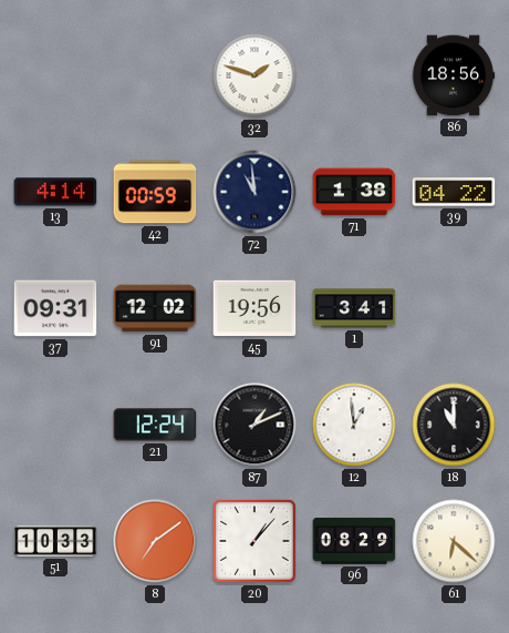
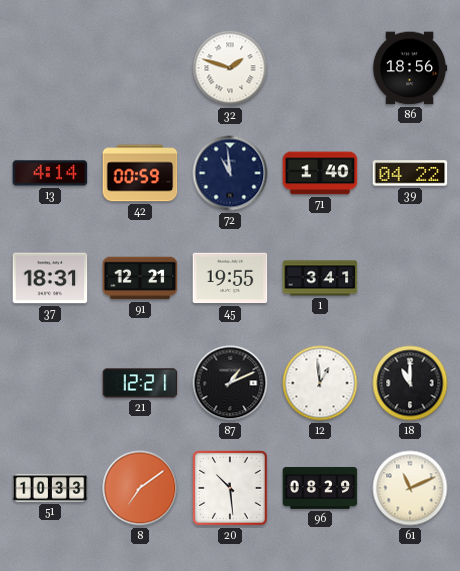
71: 1:38 -> 1:40
37: 09:31 -> 18:31
91: 12:02 -> 12:21
45: 19:56 -> 19:55
21: 12:24 -> 12:21
20: 1:07 -> 10:29
61: 6:22 -> 11:11
